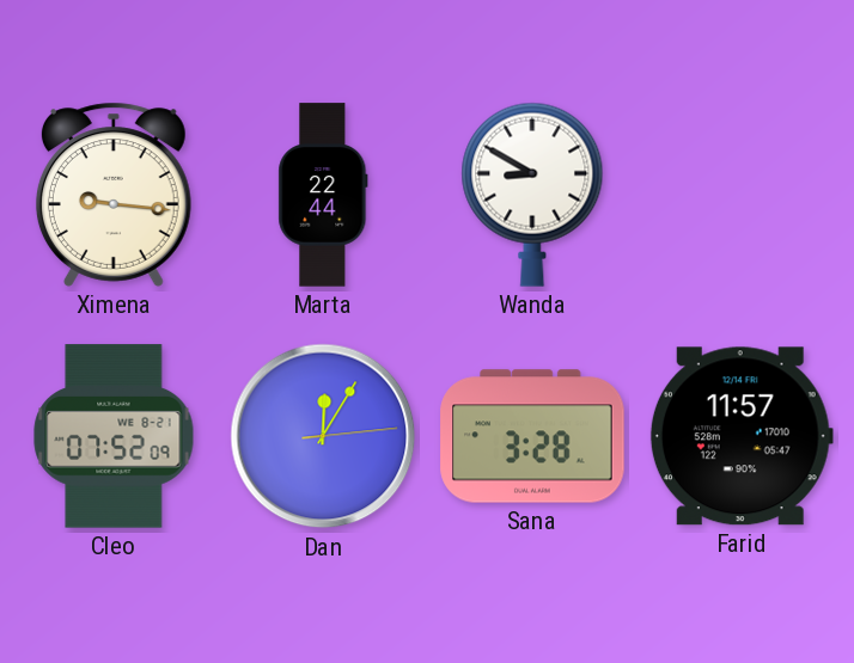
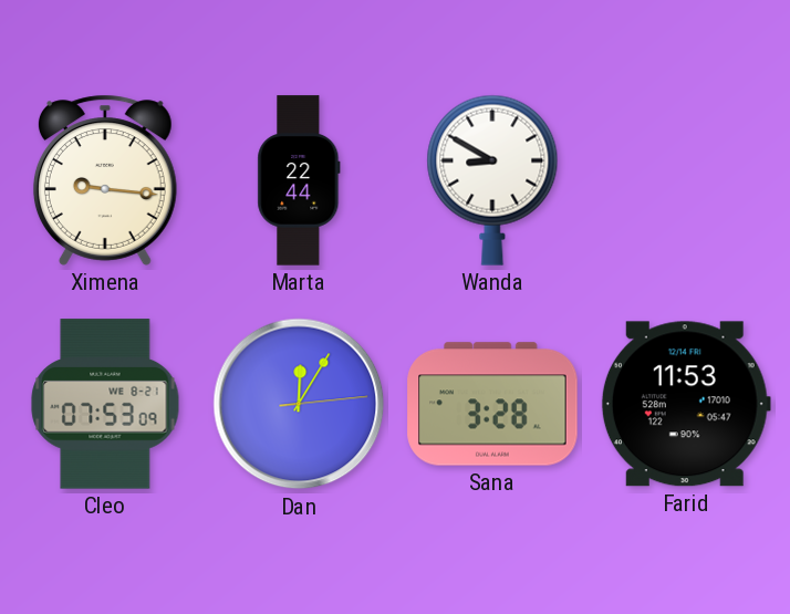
Cleo: 07:52 -> 07:53
Farid: 11:57 -> 11:53
